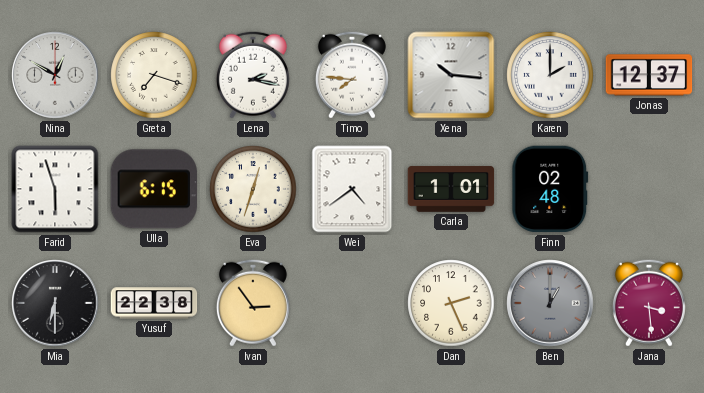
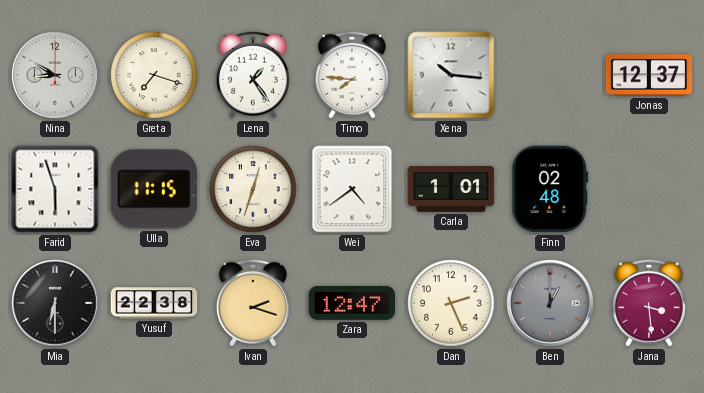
Nina: 12:50 -> 8:50
Lena: 2:17 -> 1:24
Karen: 2:00 -> none
Ulla: 6:15 -> 11:15
Ivan: 2:54 -> 2:18
Zara: none -> 12:47
